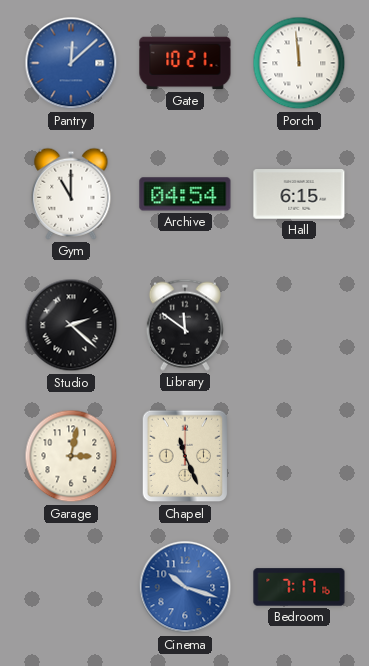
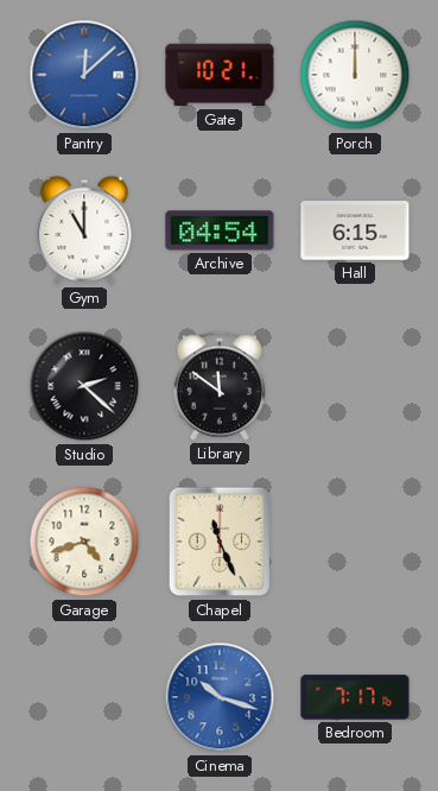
Porch: 11:59 -> 12:00
Garage: 3:02 -> 4:42
